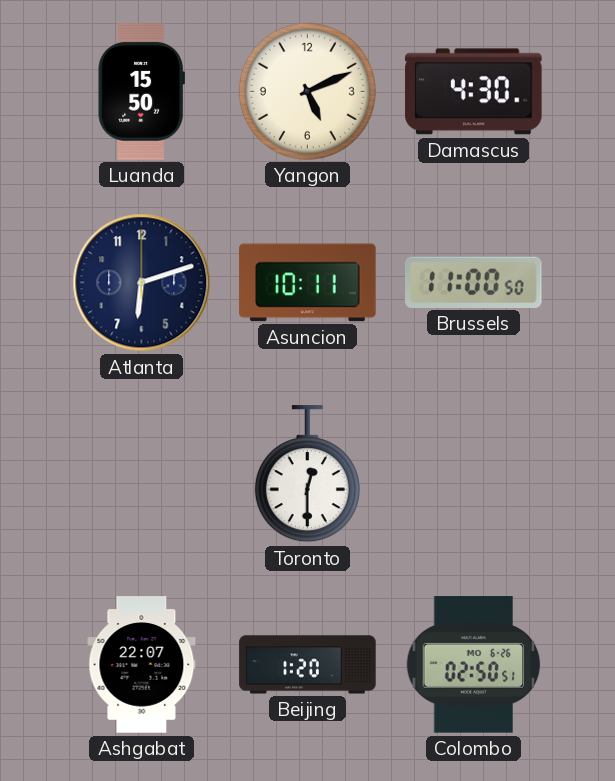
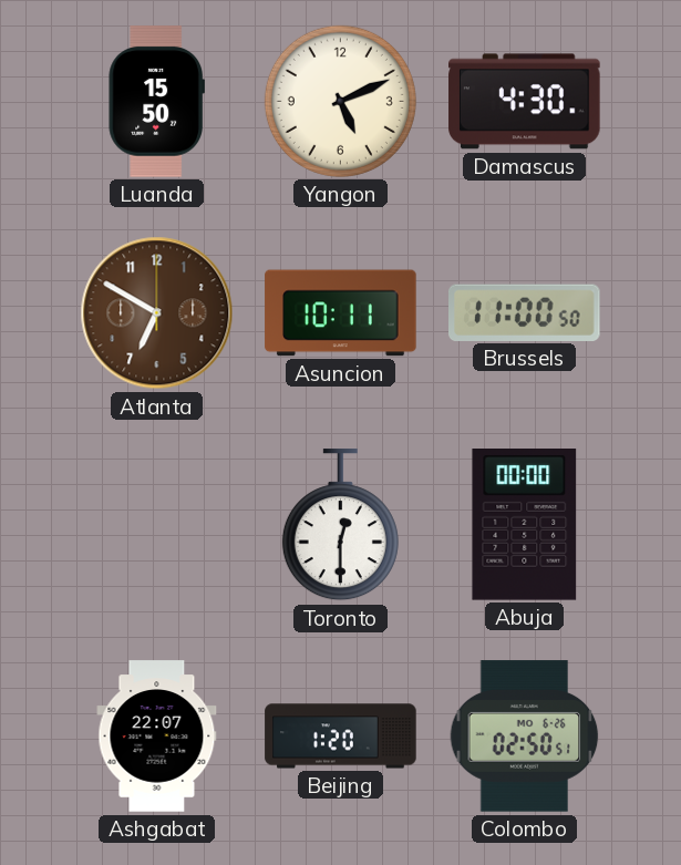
Atlanta: 6:12 -> 6:50
Atlanta dial: navy -> brown
Abuja: none -> 00:00
